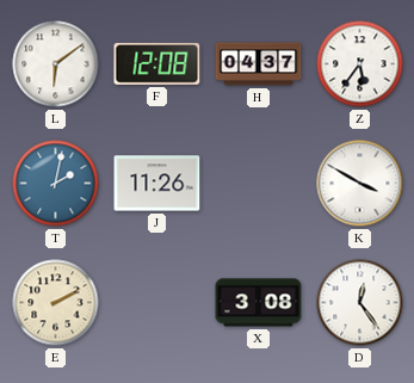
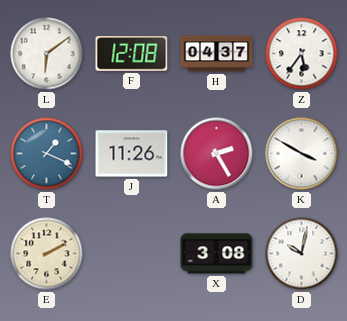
T: 2:02 -> 1:19
A: none -> 2:25
D: 12:24 -> 10:02
